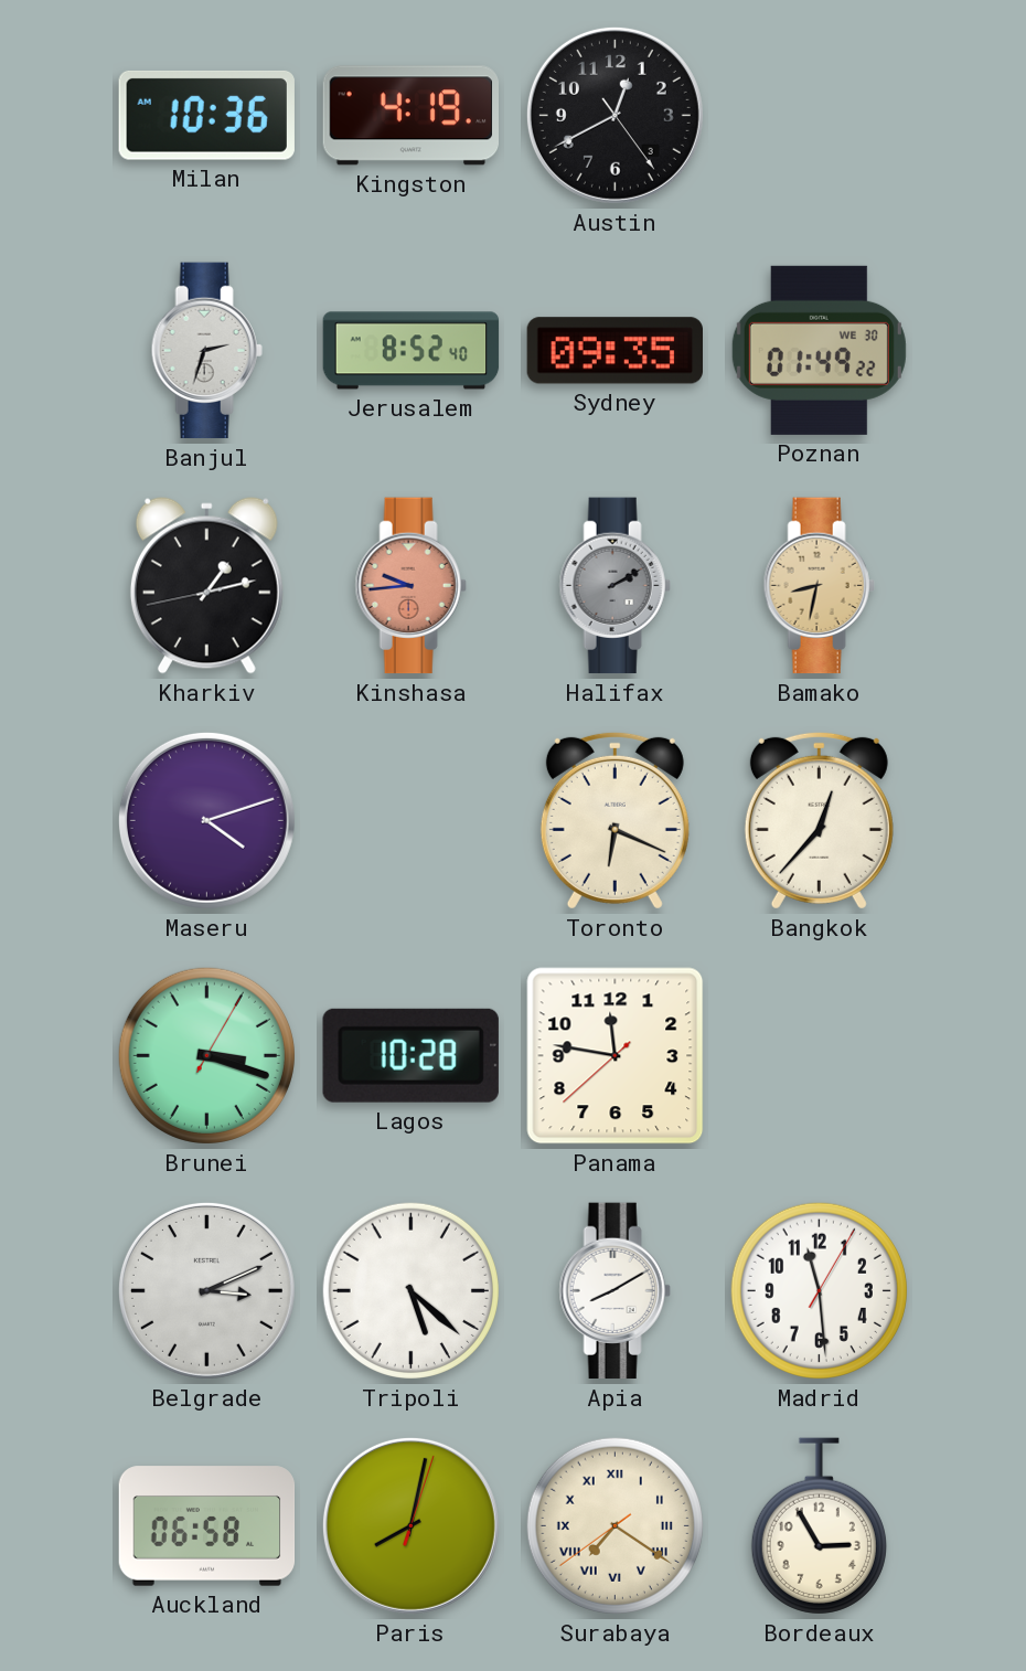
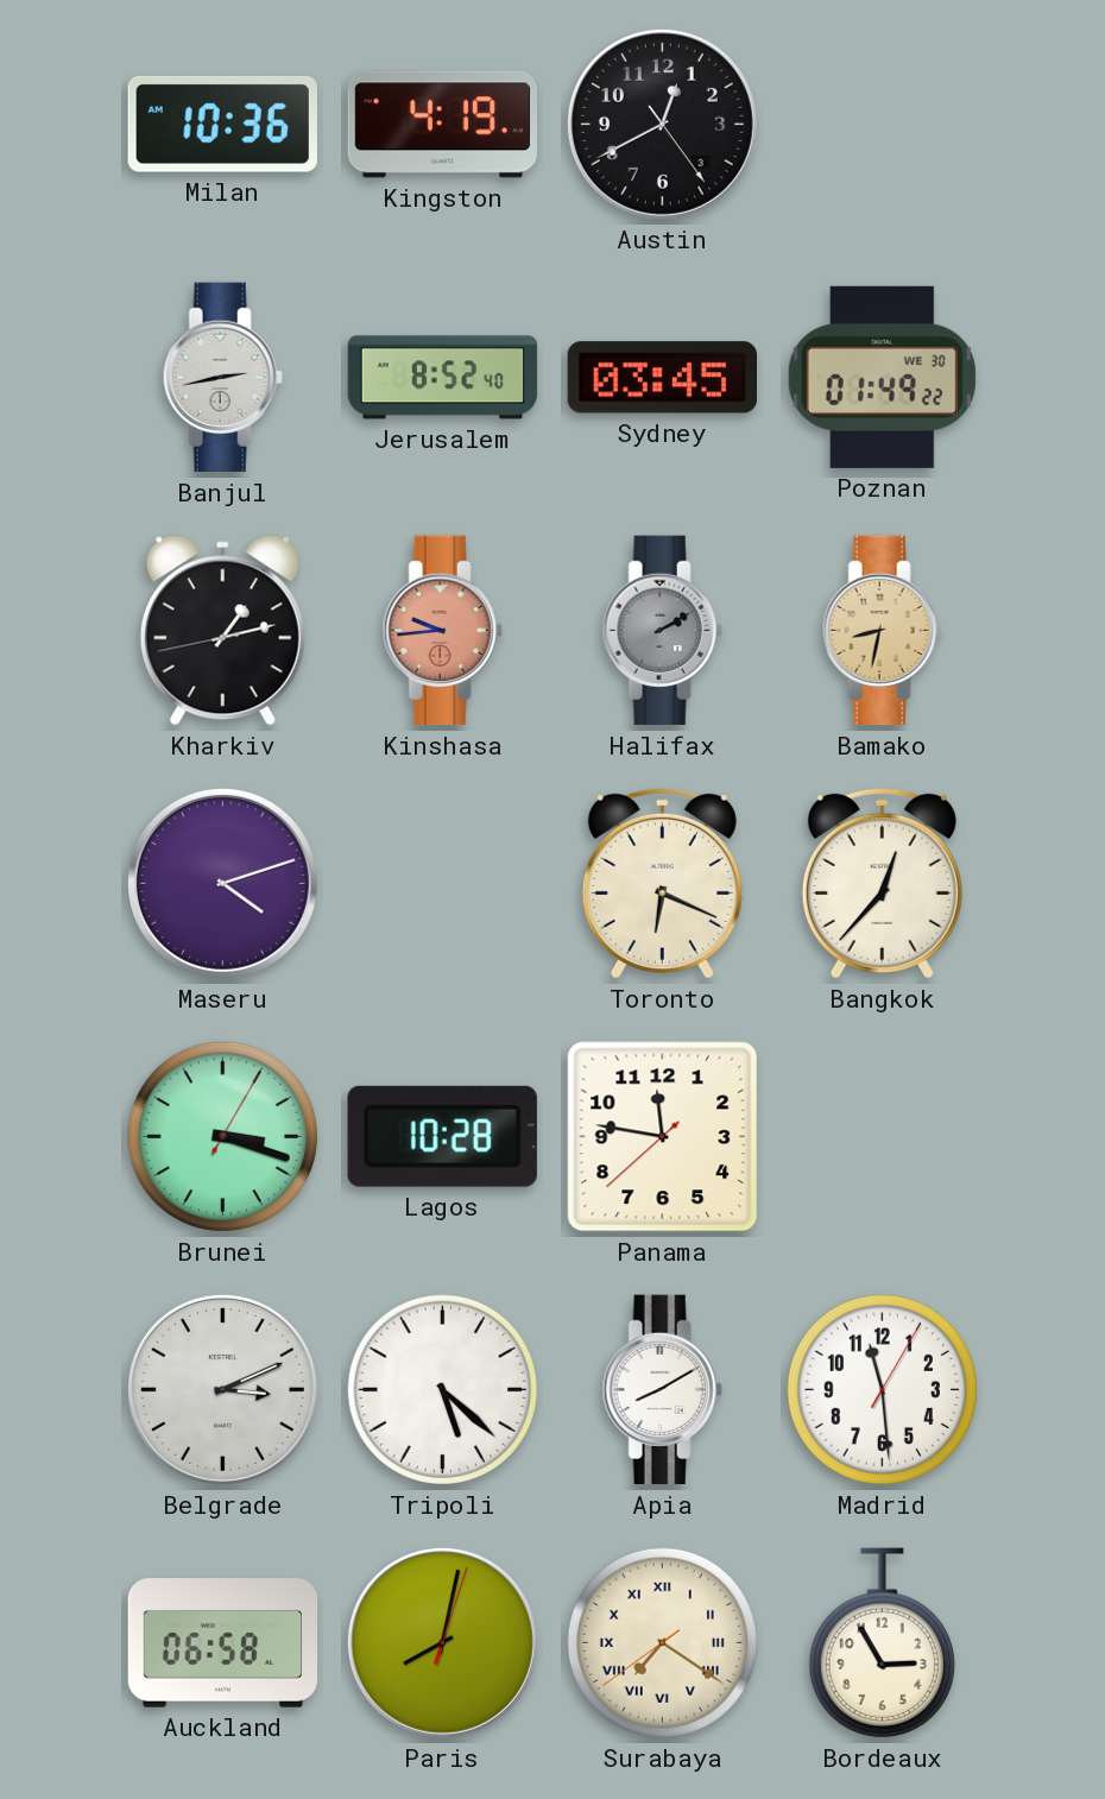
Banjul: 2:33 -> 2:43
Sydney: 09:35 -> 03:45
